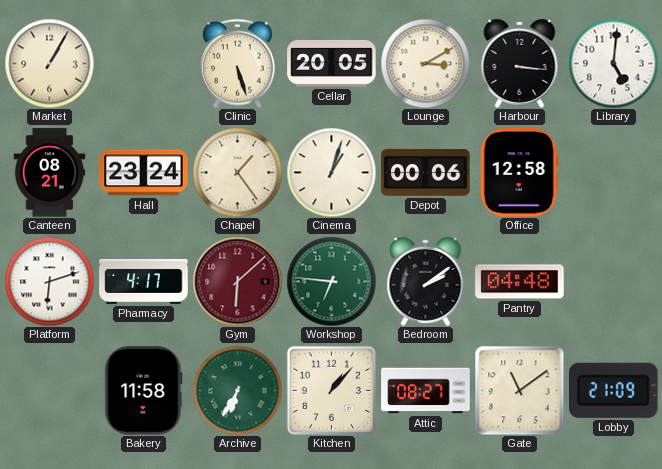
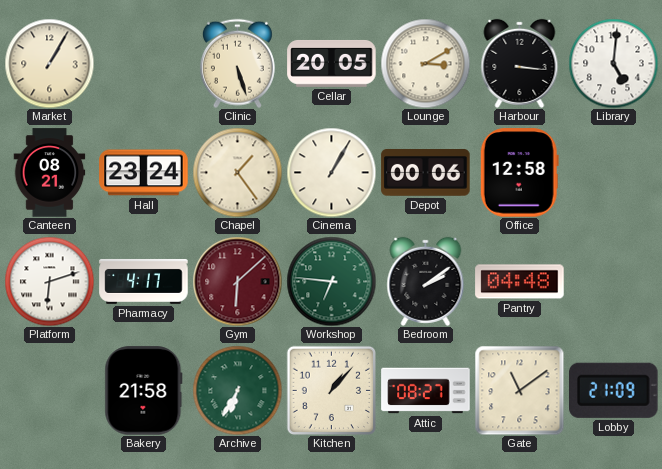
Cinema: 1:03 -> 1:05
Bakery: 11:58 -> 21:58
